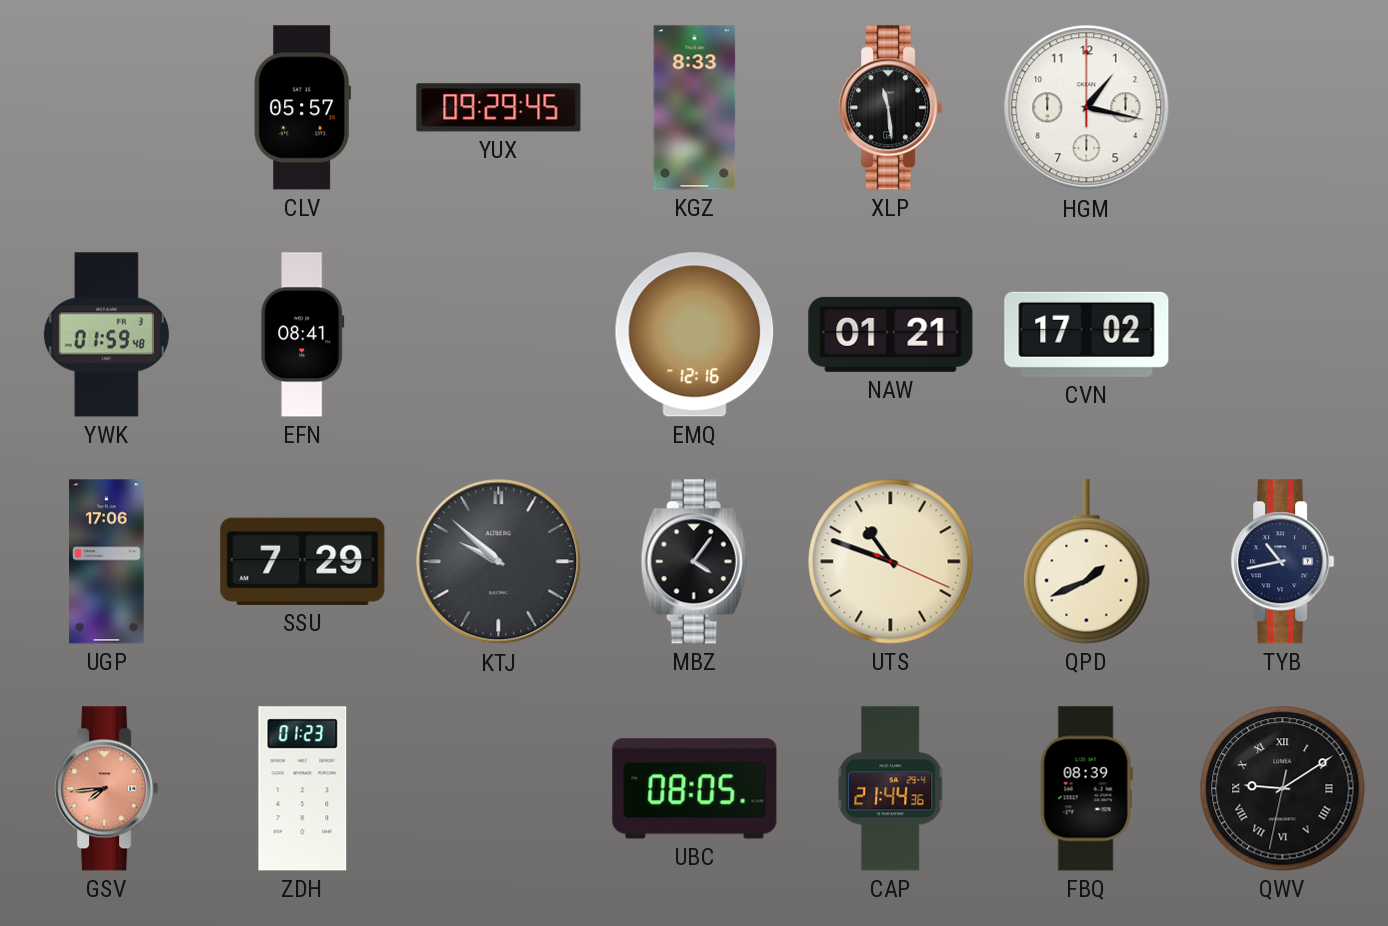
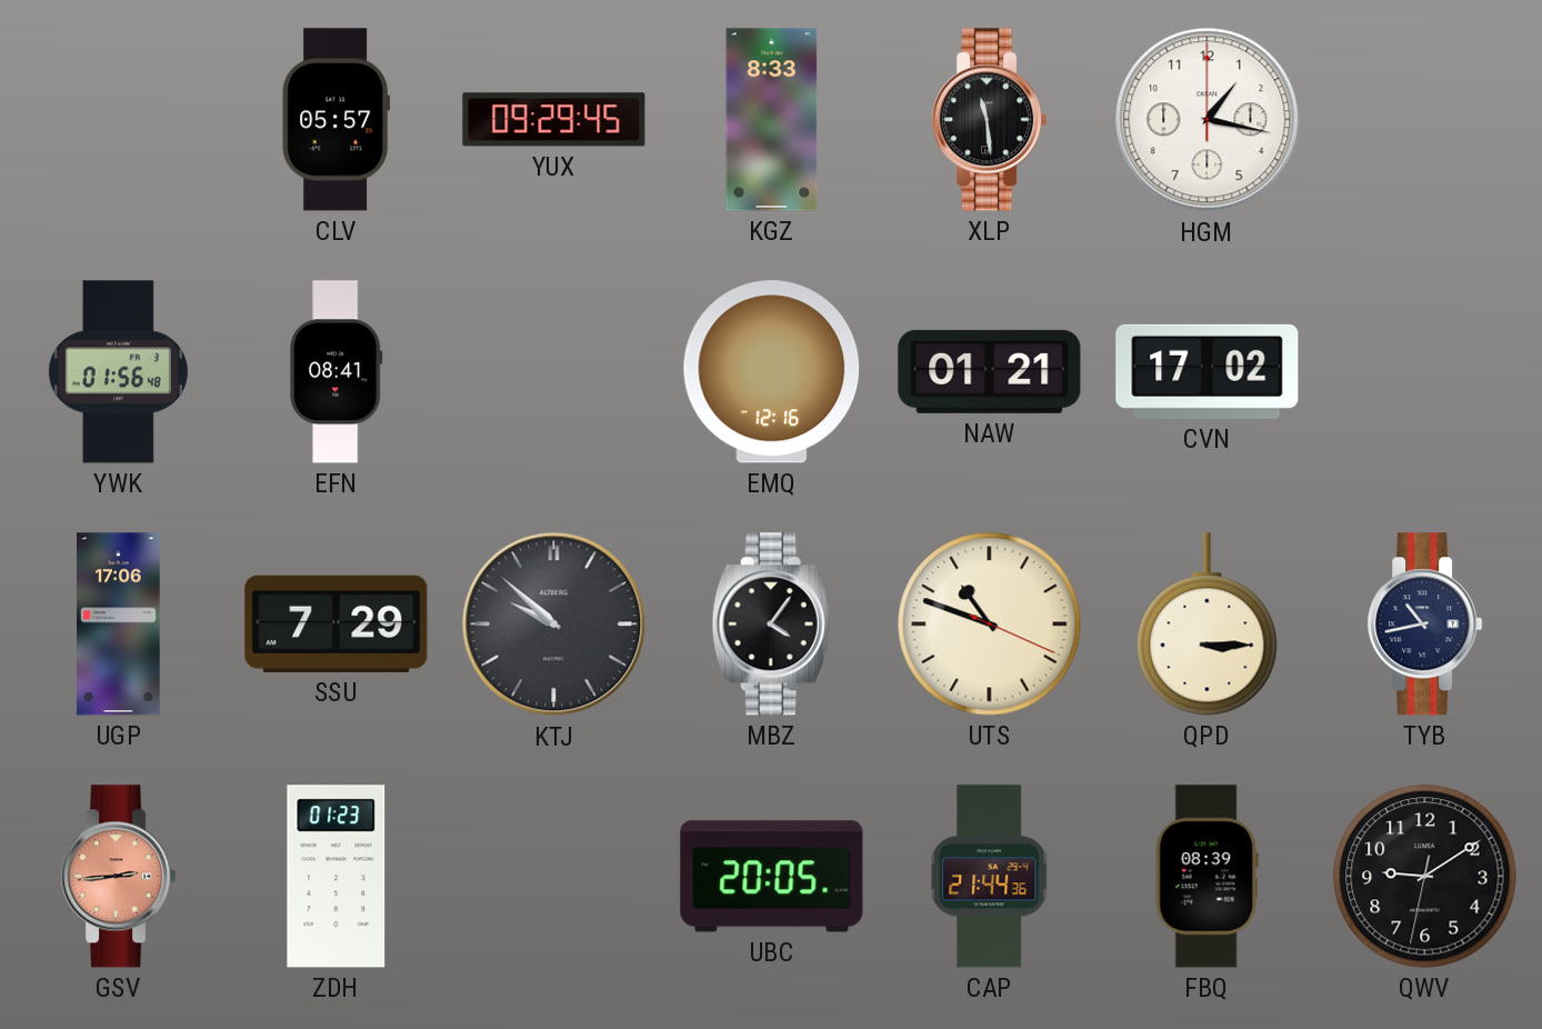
YWK: 01:59 -> 01:56
QPD: 1:41 -> 3:15
GSV: 7:44 -> 2:44
UBC: 08:05 -> 20:05
QWV numerals: Roman -> Arabic
